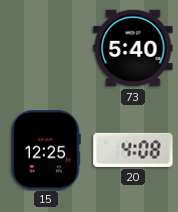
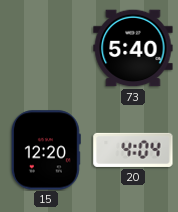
15: 12:25 -> 12:20
20: 4:08 -> 4:04
